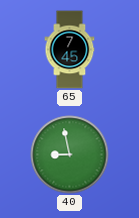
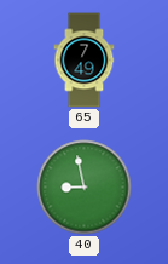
65: 7:45 -> 7:49
